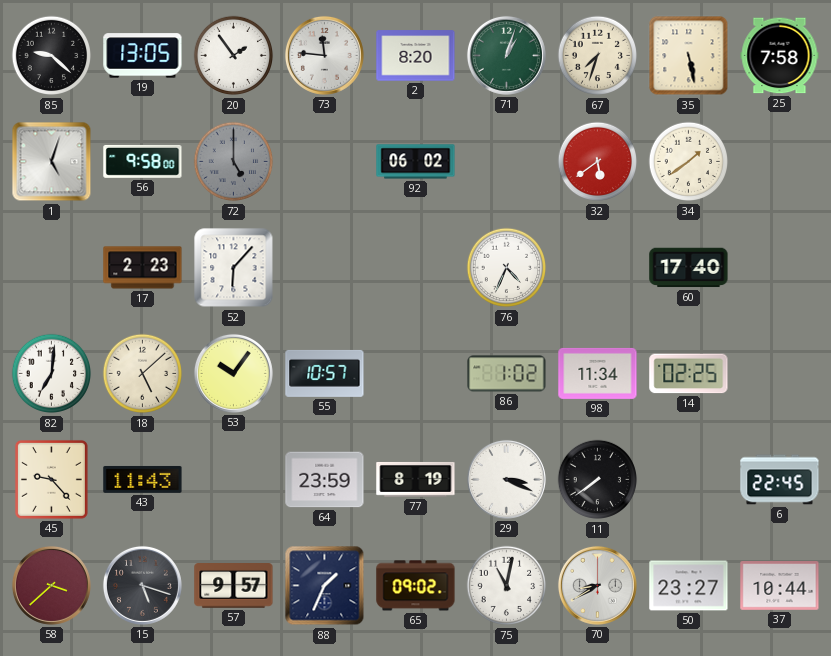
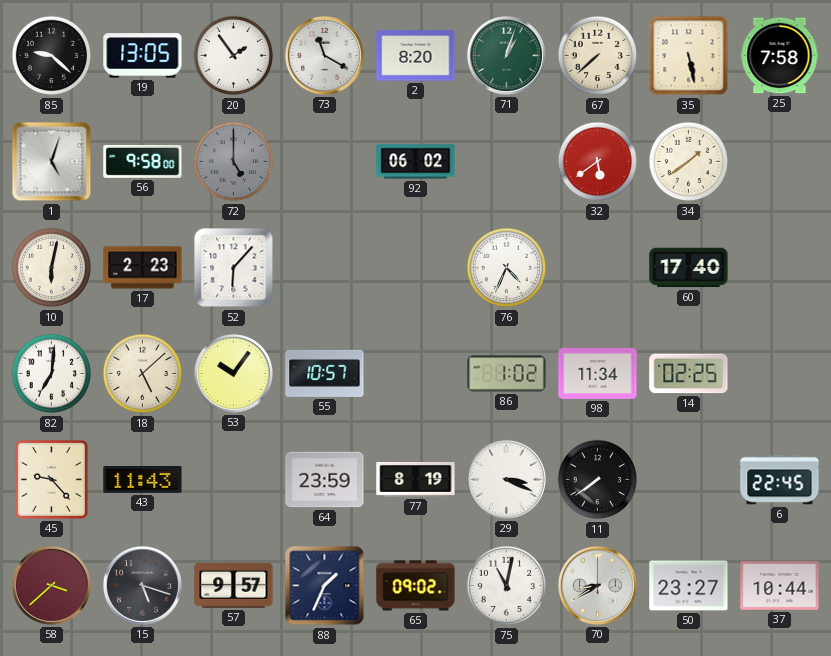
73: 11:46 -> 11:20
67: 7:33 -> 7:38
10: none -> 6:02
